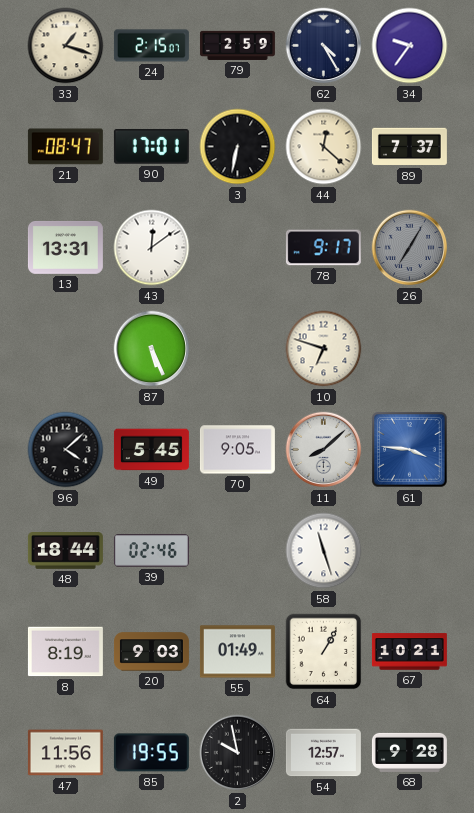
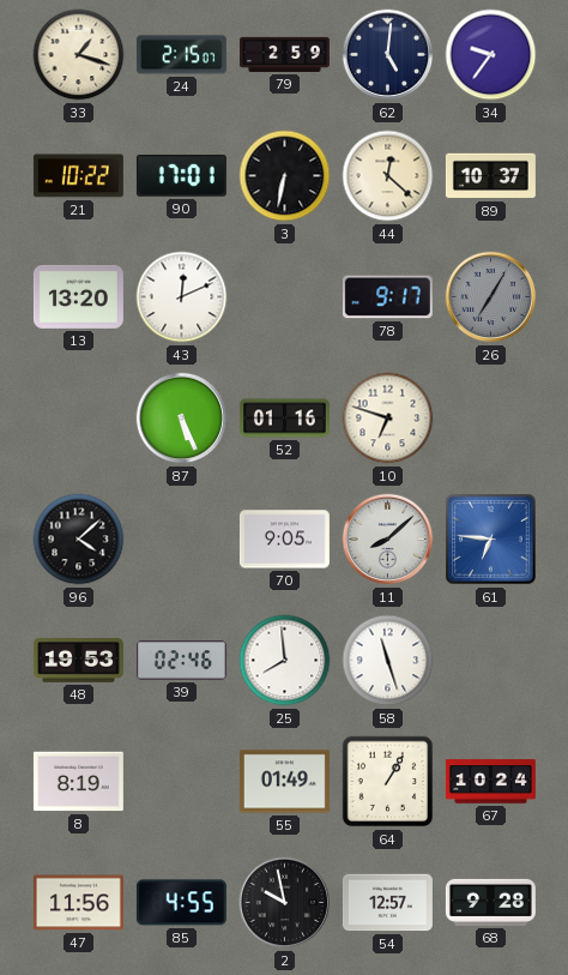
62: 4:25 -> 5:01
21: 08:47 -> 10:22
89: 7:37 -> 10:37
13: 13:31 -> 13:20
43: 12:09 -> 12:11
52: none -> 01:16
49: 5:45 -> none
61: 3:46 -> 6:46
48: 18:44 -> 19:53
25: none -> 7:59
20: 9:03 -> none
67: 10:21 -> 10:24
85: 19:55 -> 4:55
